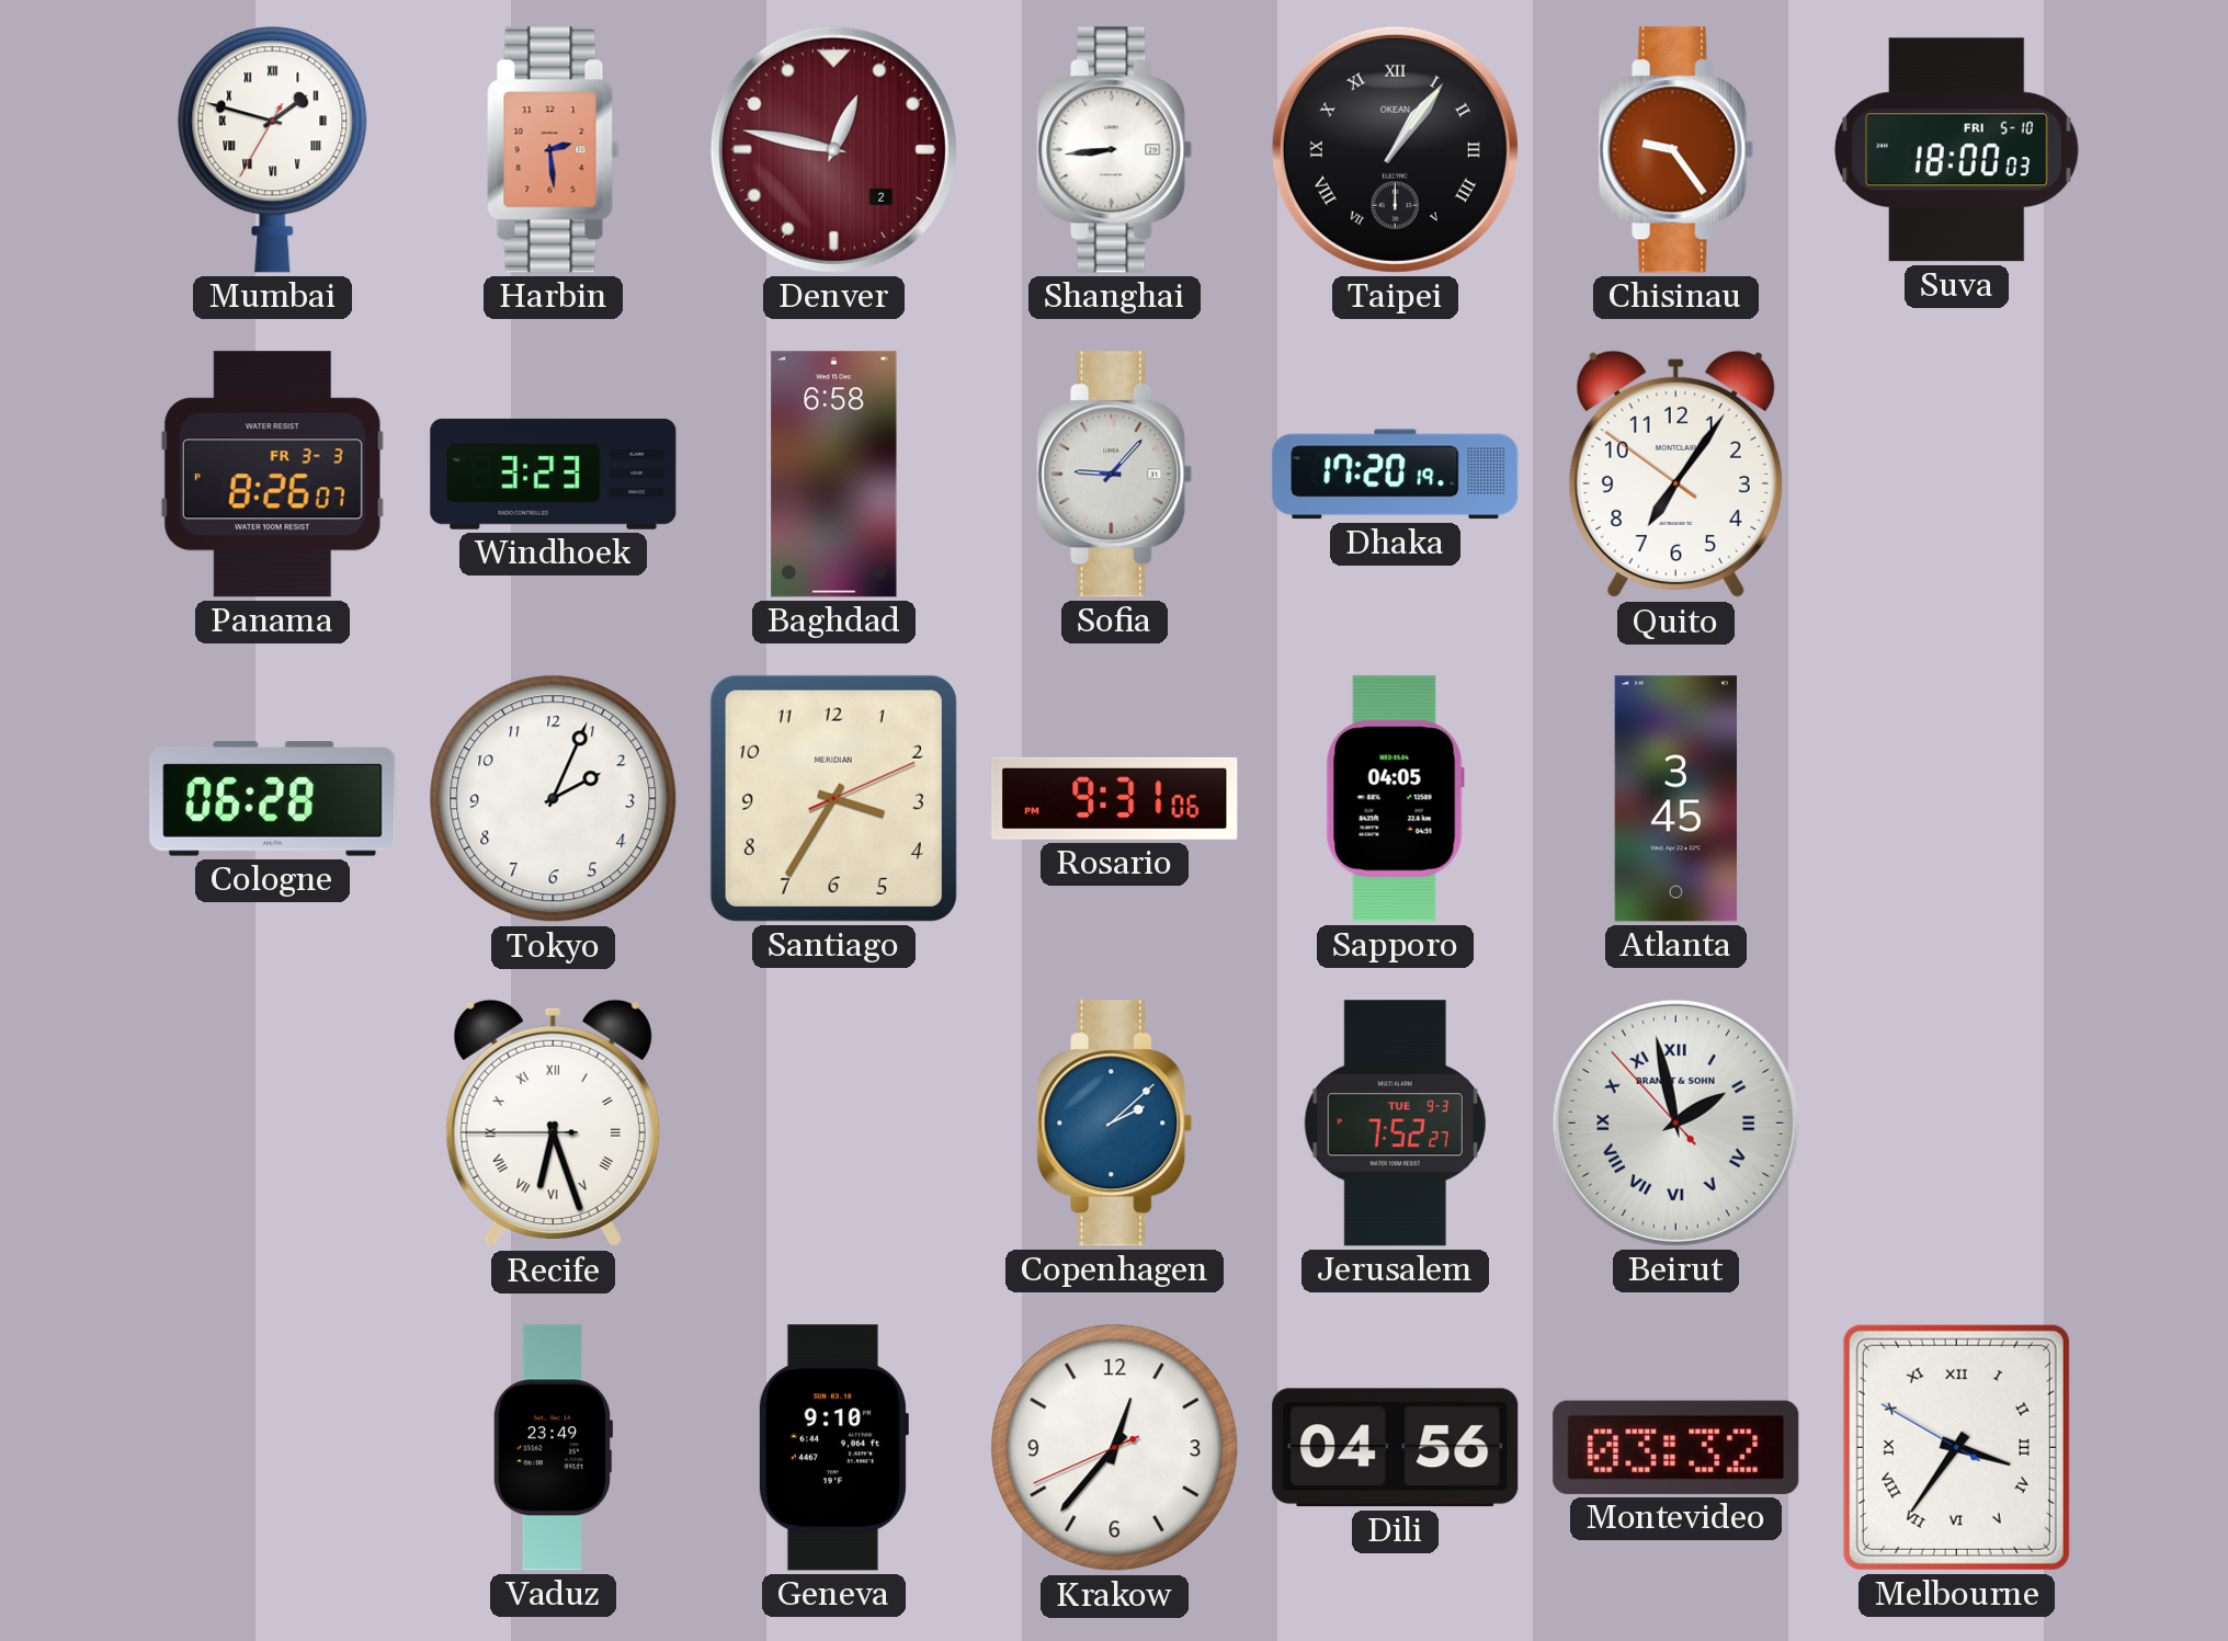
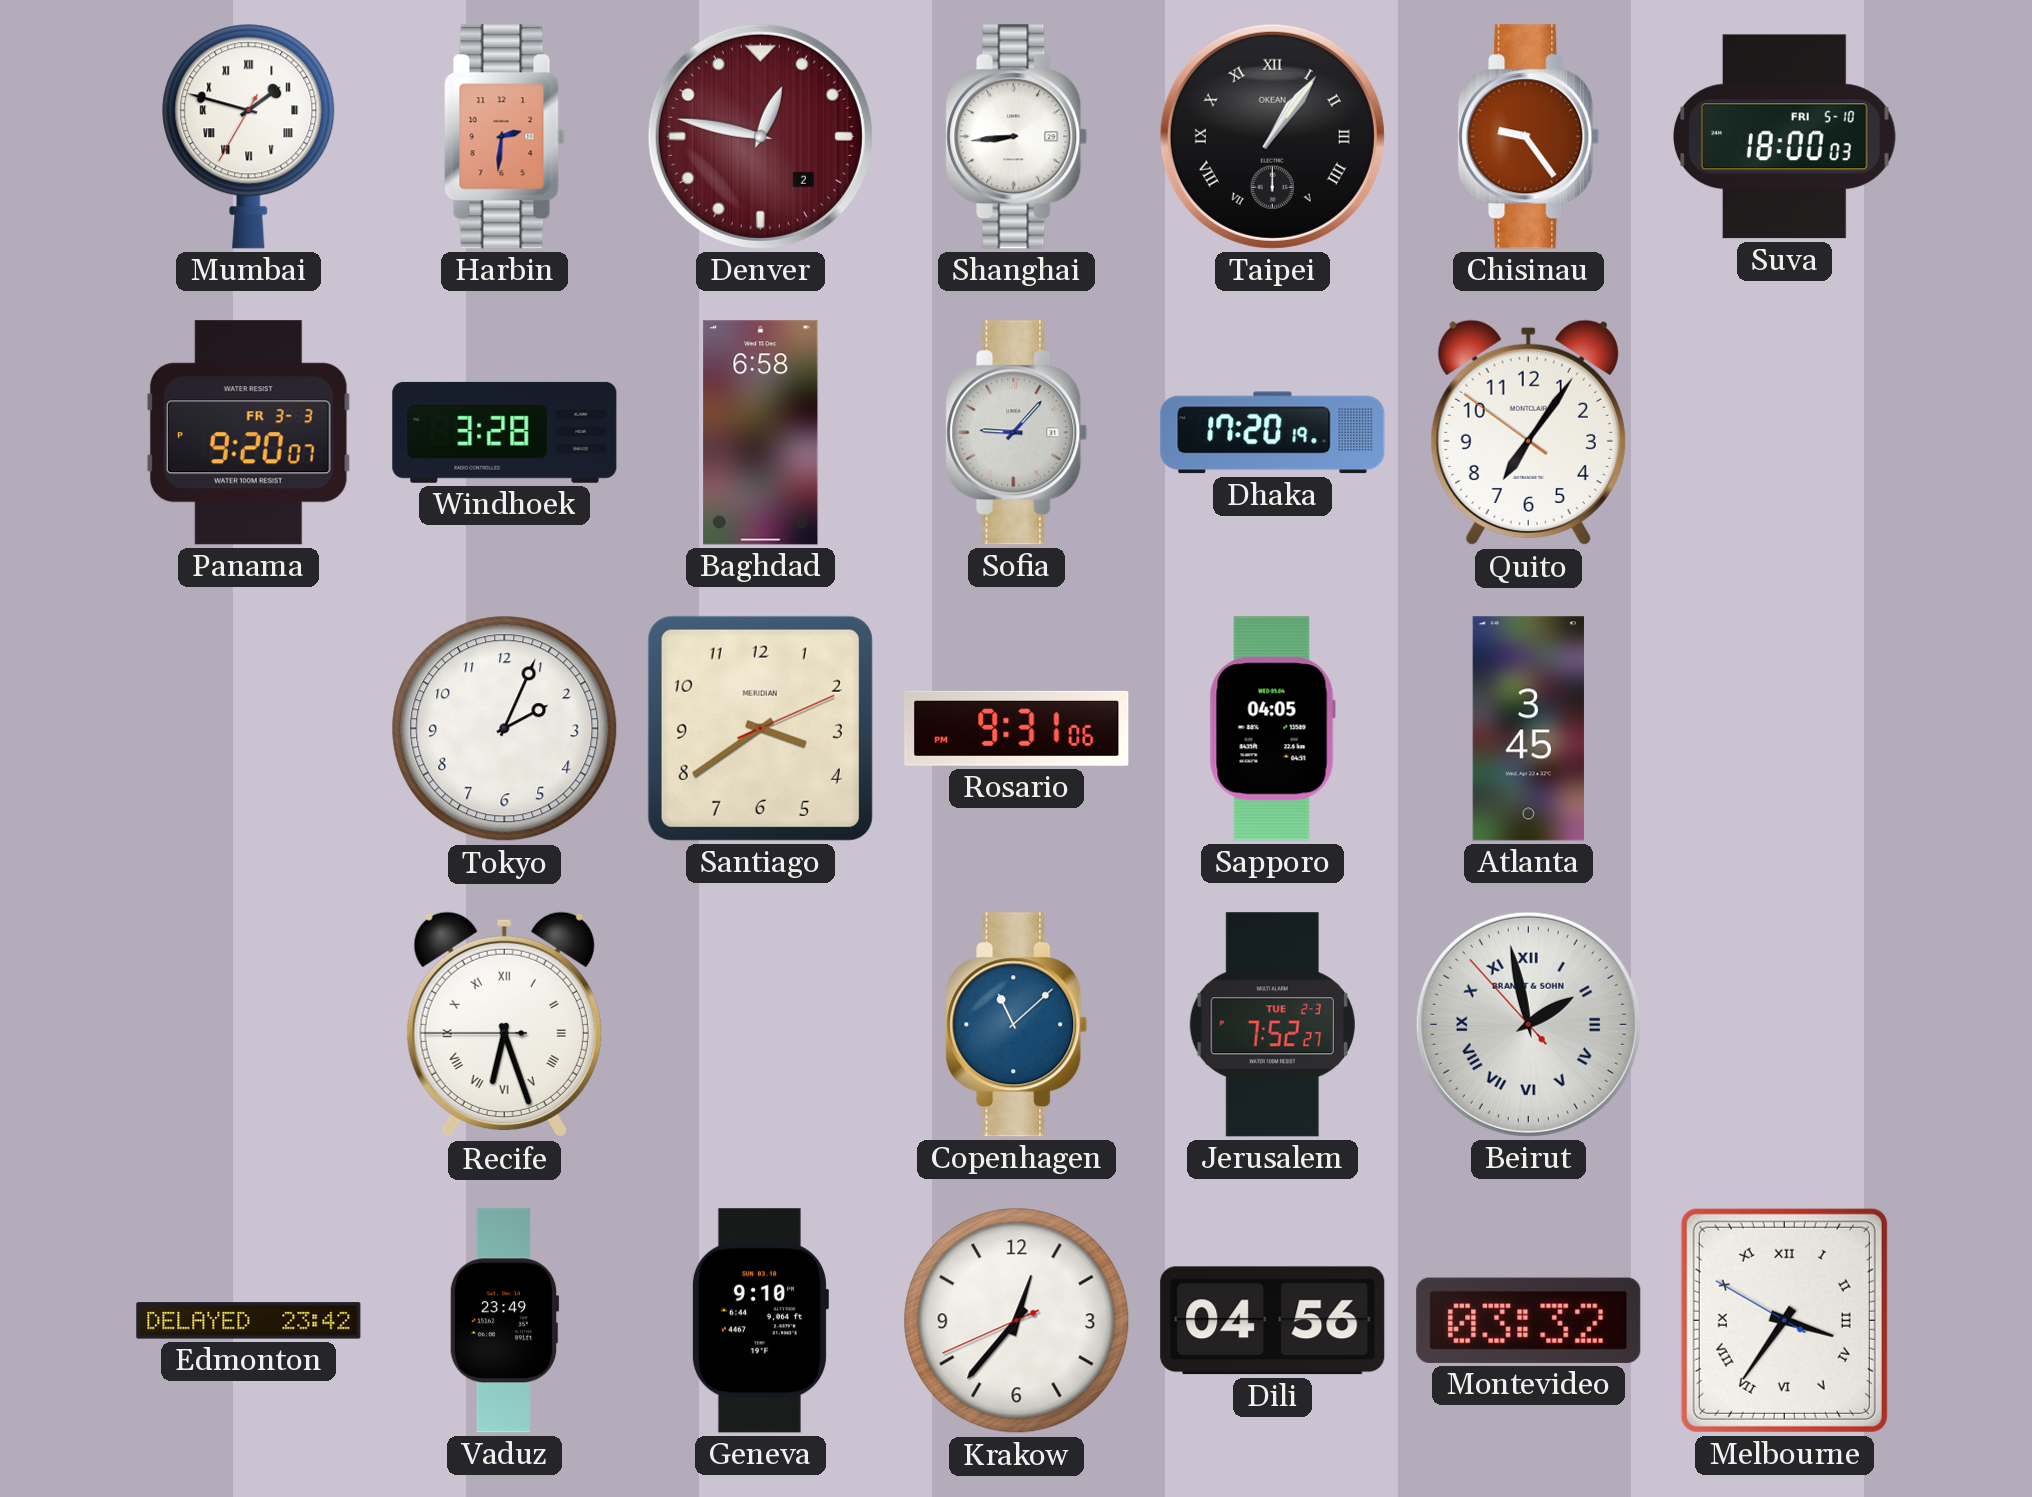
Harbin: 2:29 -> 2:31
Panama: 8:26 -> 9:20
Windhoek: 3:23 -> 3:28
Cologne: 06:28 -> none
Santiago: 3:35 -> 3:39
Copenhagen: 2:08 -> 11:08
Jerusalem date: TUE 9-3 -> TUE 2-3
Edmonton: none -> 23:42
